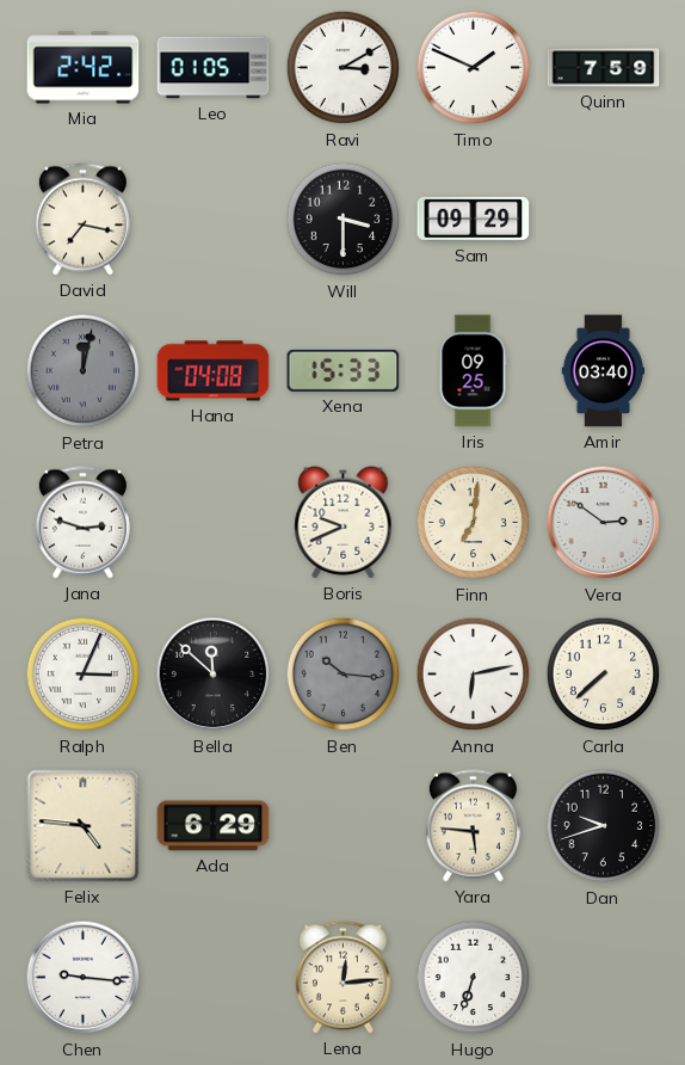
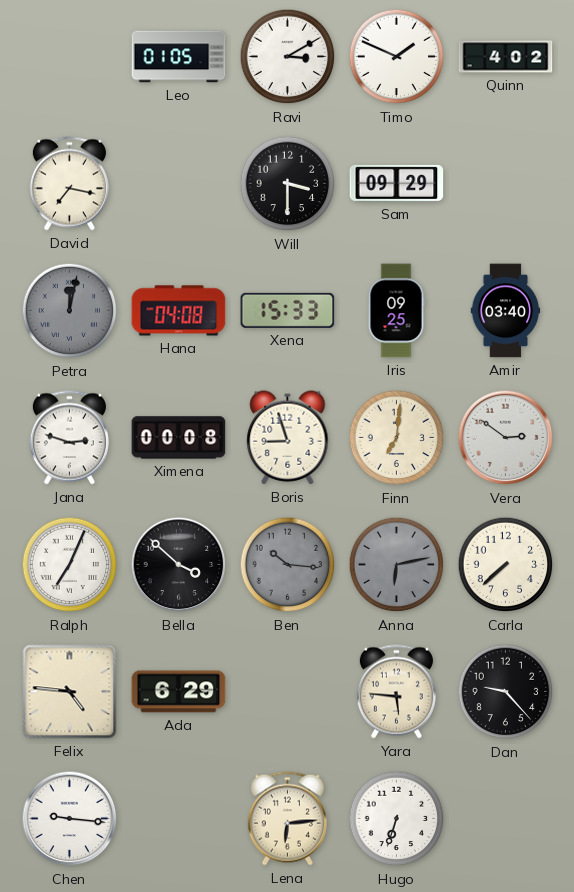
Mia: 2:42 -> none
Quinn: 7:59 -> 4:02
Ximena: none -> 00:08
Boris: 9:41 -> 8:57
Ralph: 3:04 -> 7:04
Bella: 11:52 -> 3:52
Anna dial: white -> grey
Dan: 9:42 -> 9:23
Lena: 12:14 -> 6:14
